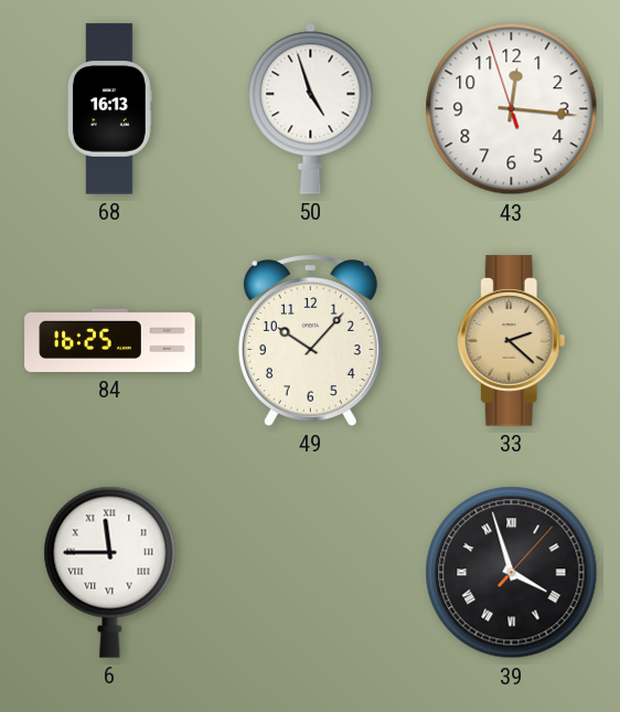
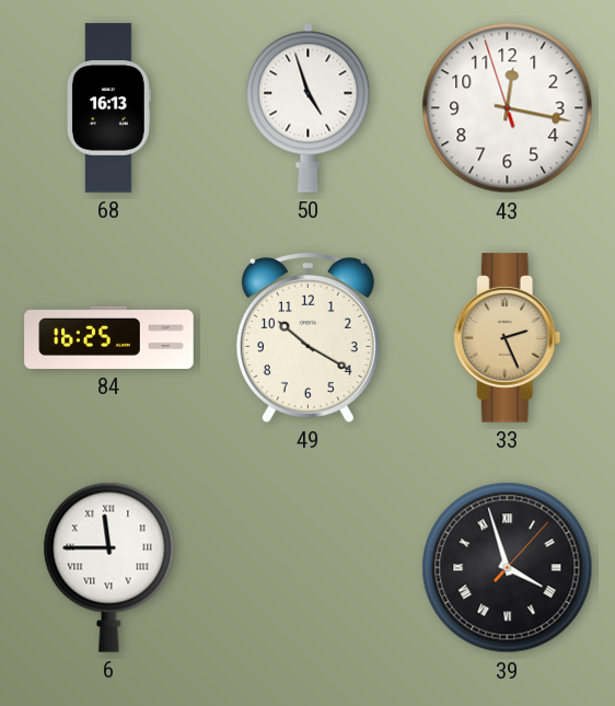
43: 12:15 -> 12:16
49: 10:07 -> 10:20
33: 2:22 -> 2:26
